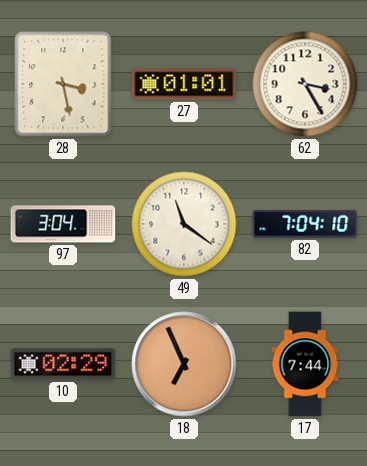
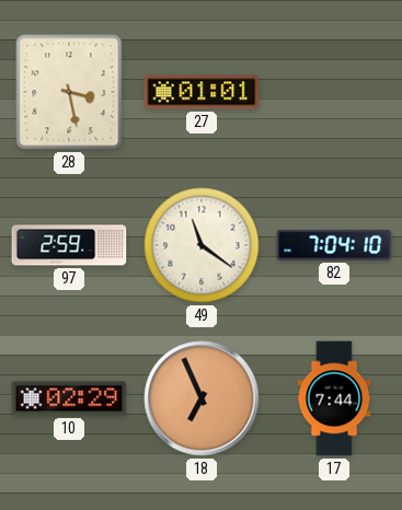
62: 3:25 -> none
97: 3:04 -> 2:59
